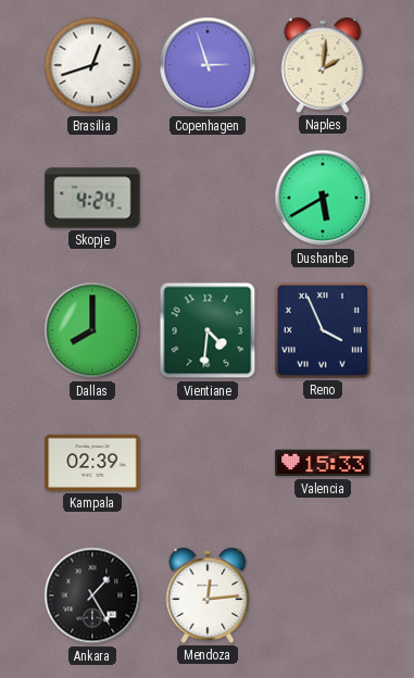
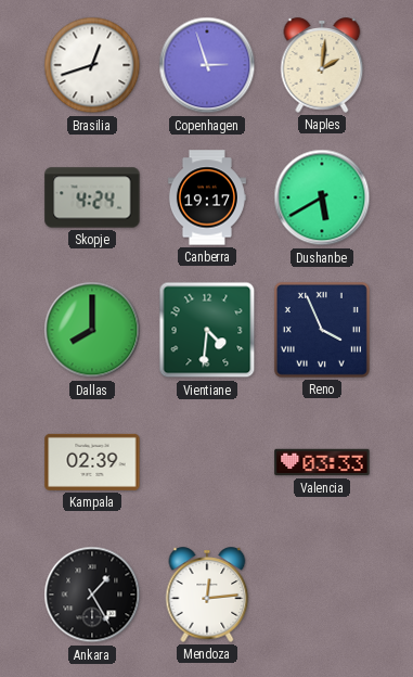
Canberra: none -> 19:17
Valencia: 15:33 -> 03:33
